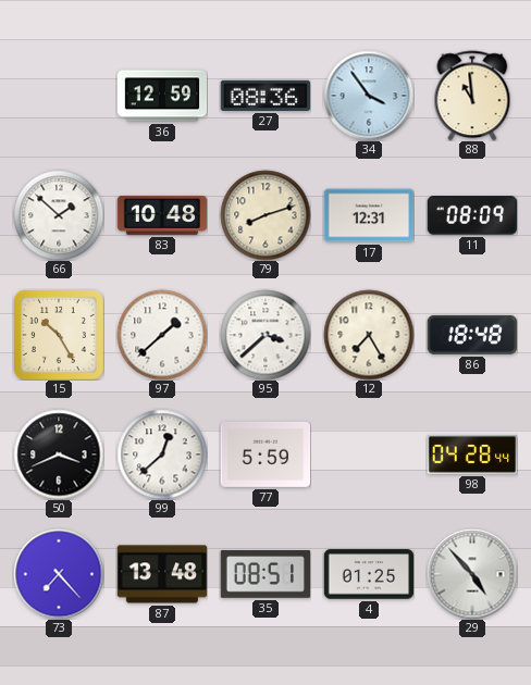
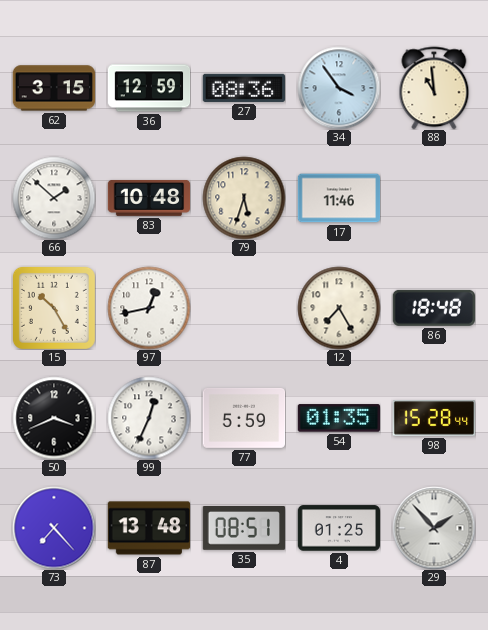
62: none -> 3:15
79: 8:12 -> 5:33
17: 12:31 -> 11:46
11: 08:09 -> none
97: 1:38 -> 12:43
95: 3:38 -> none
99: 12:38 -> 12:34
54: none -> 01:35
98: 04:28 -> 15:28
29: 4:53 -> 1:53
